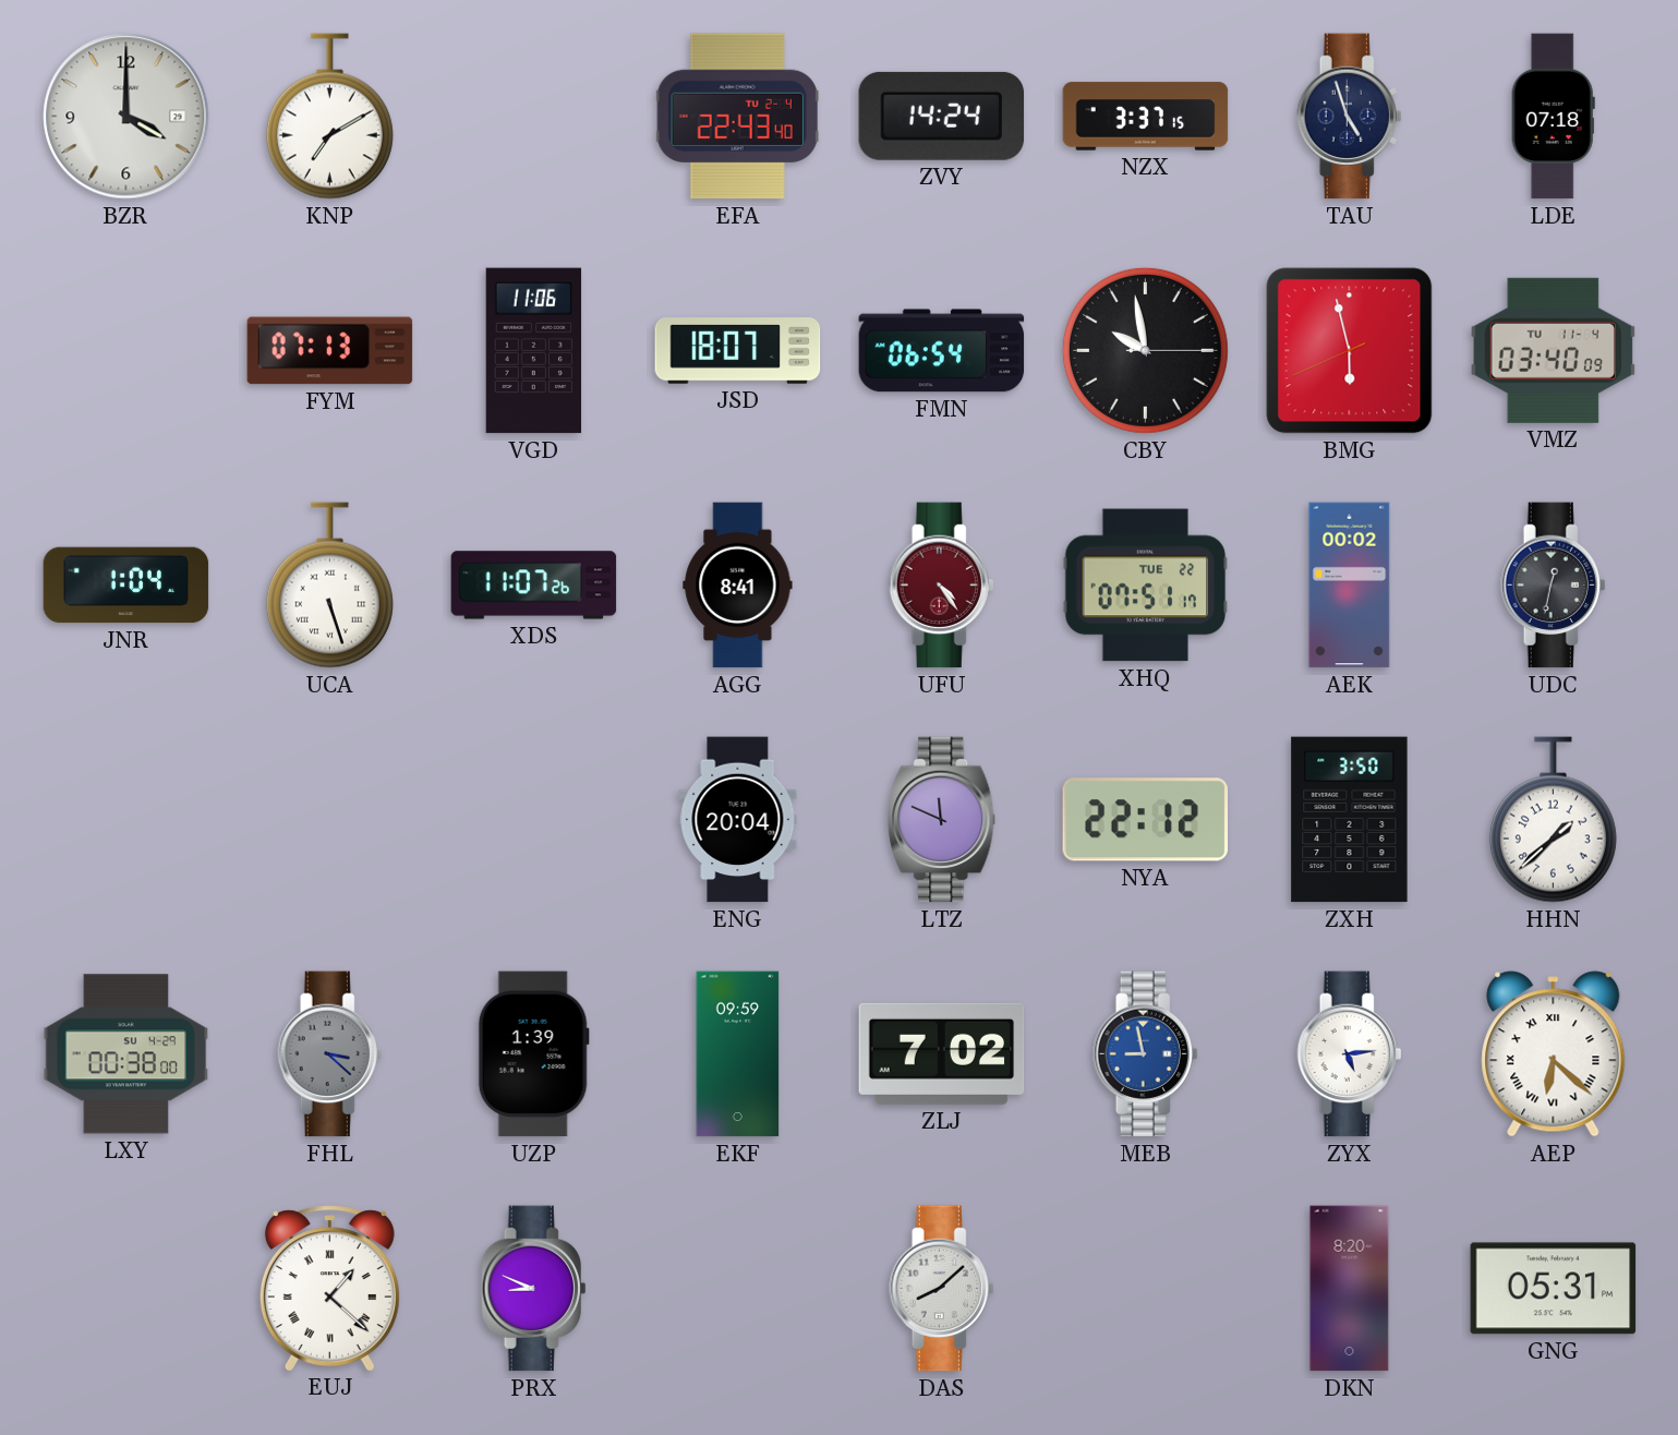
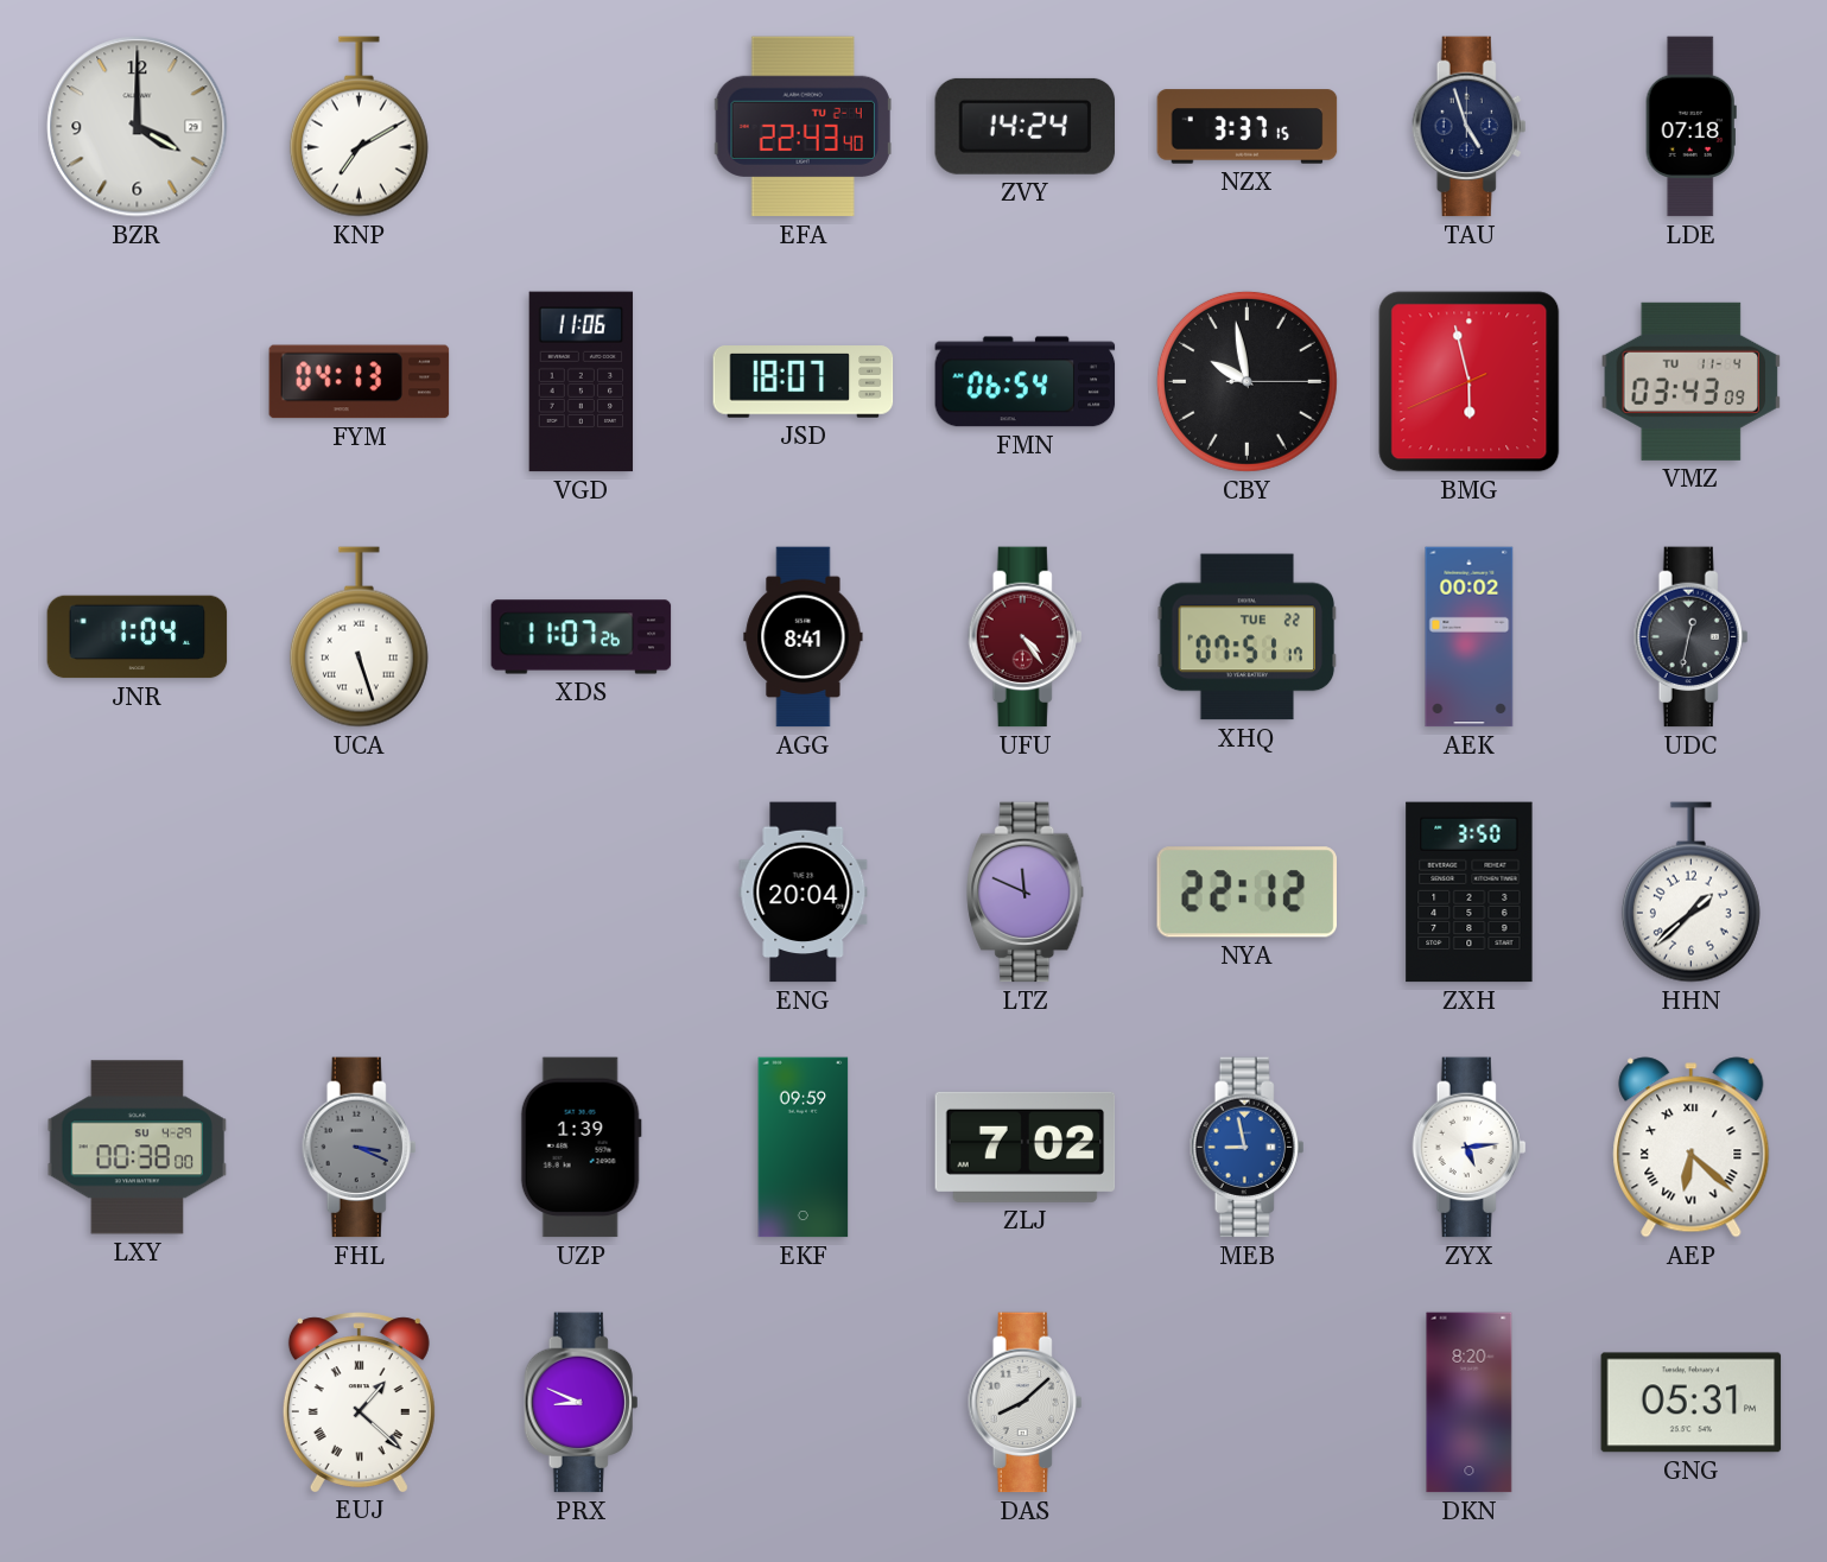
FYM: 07:13 -> 04:13
VMZ: 03:40 -> 03:43
FHL: 3:22 -> 3:19
